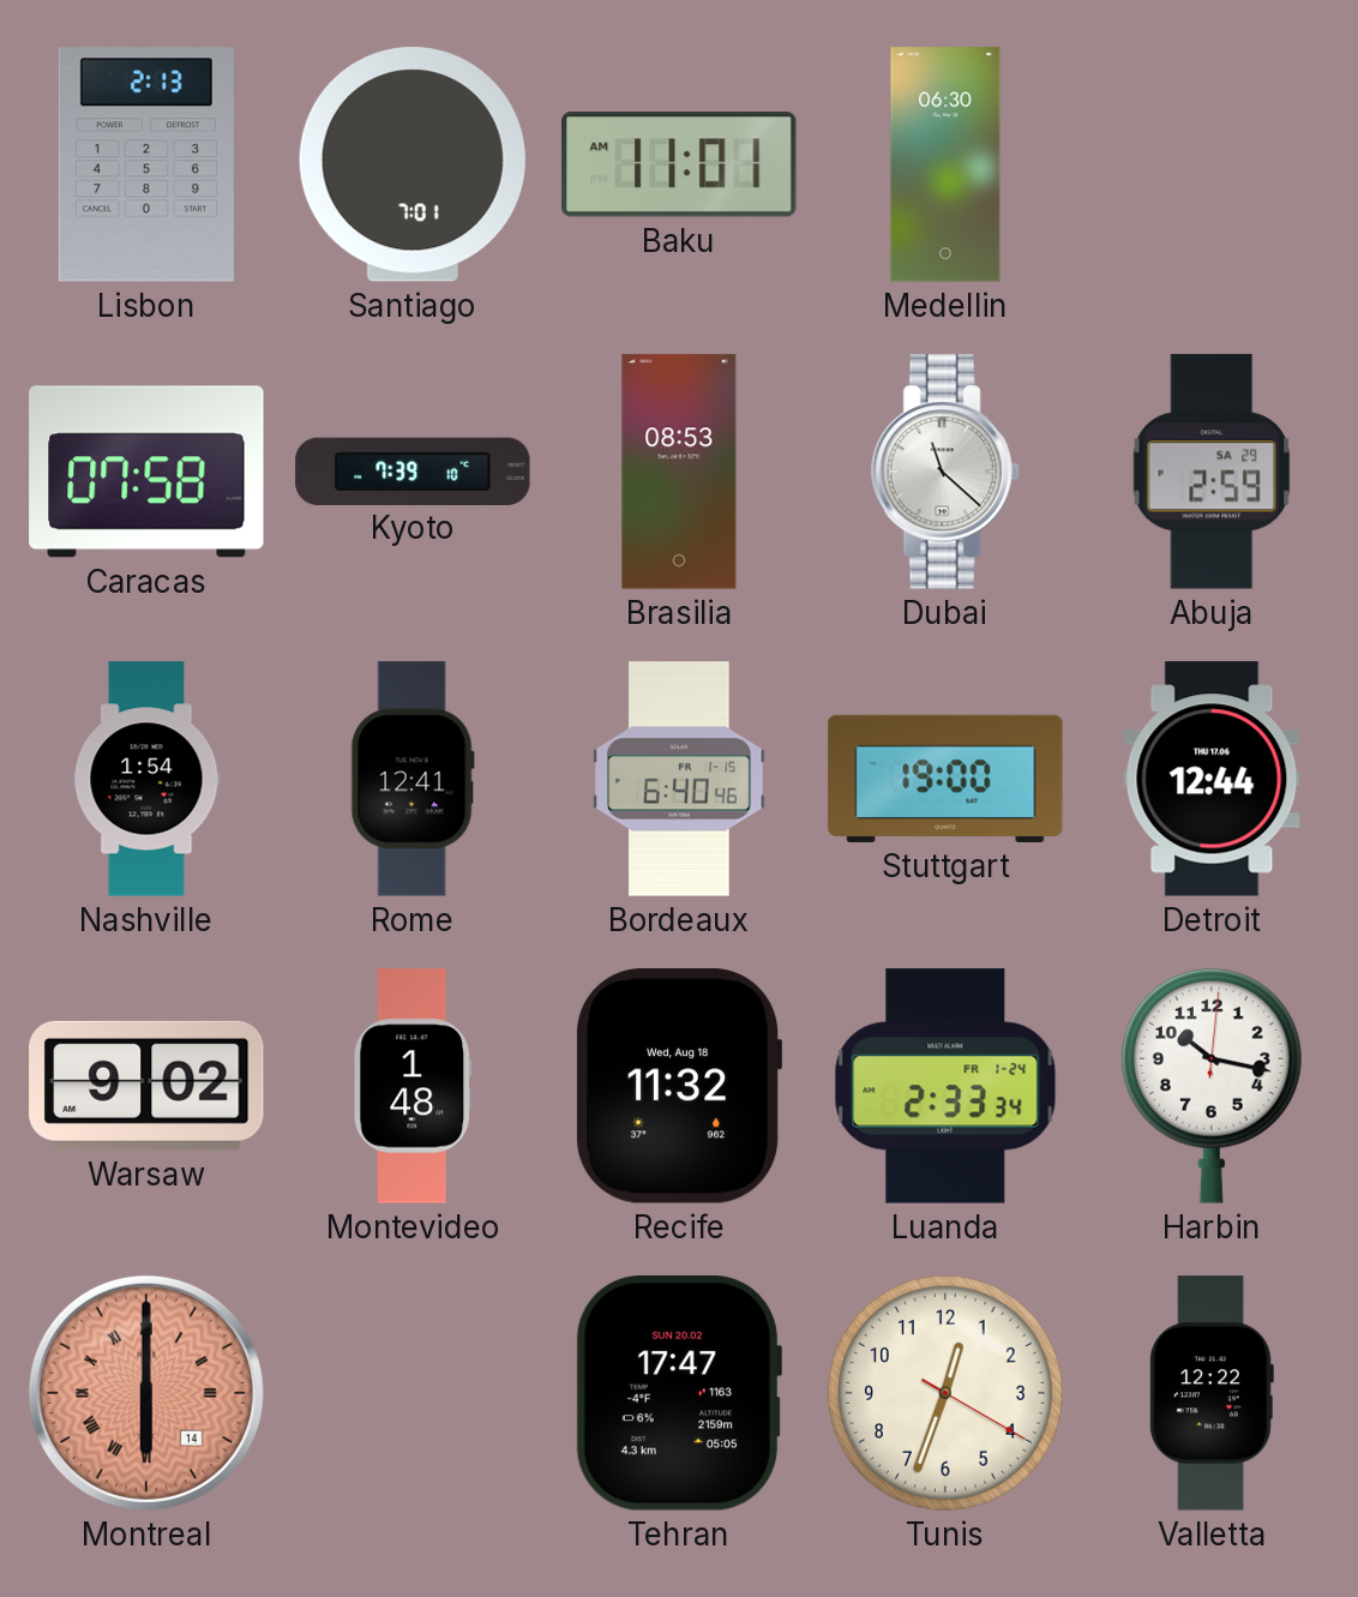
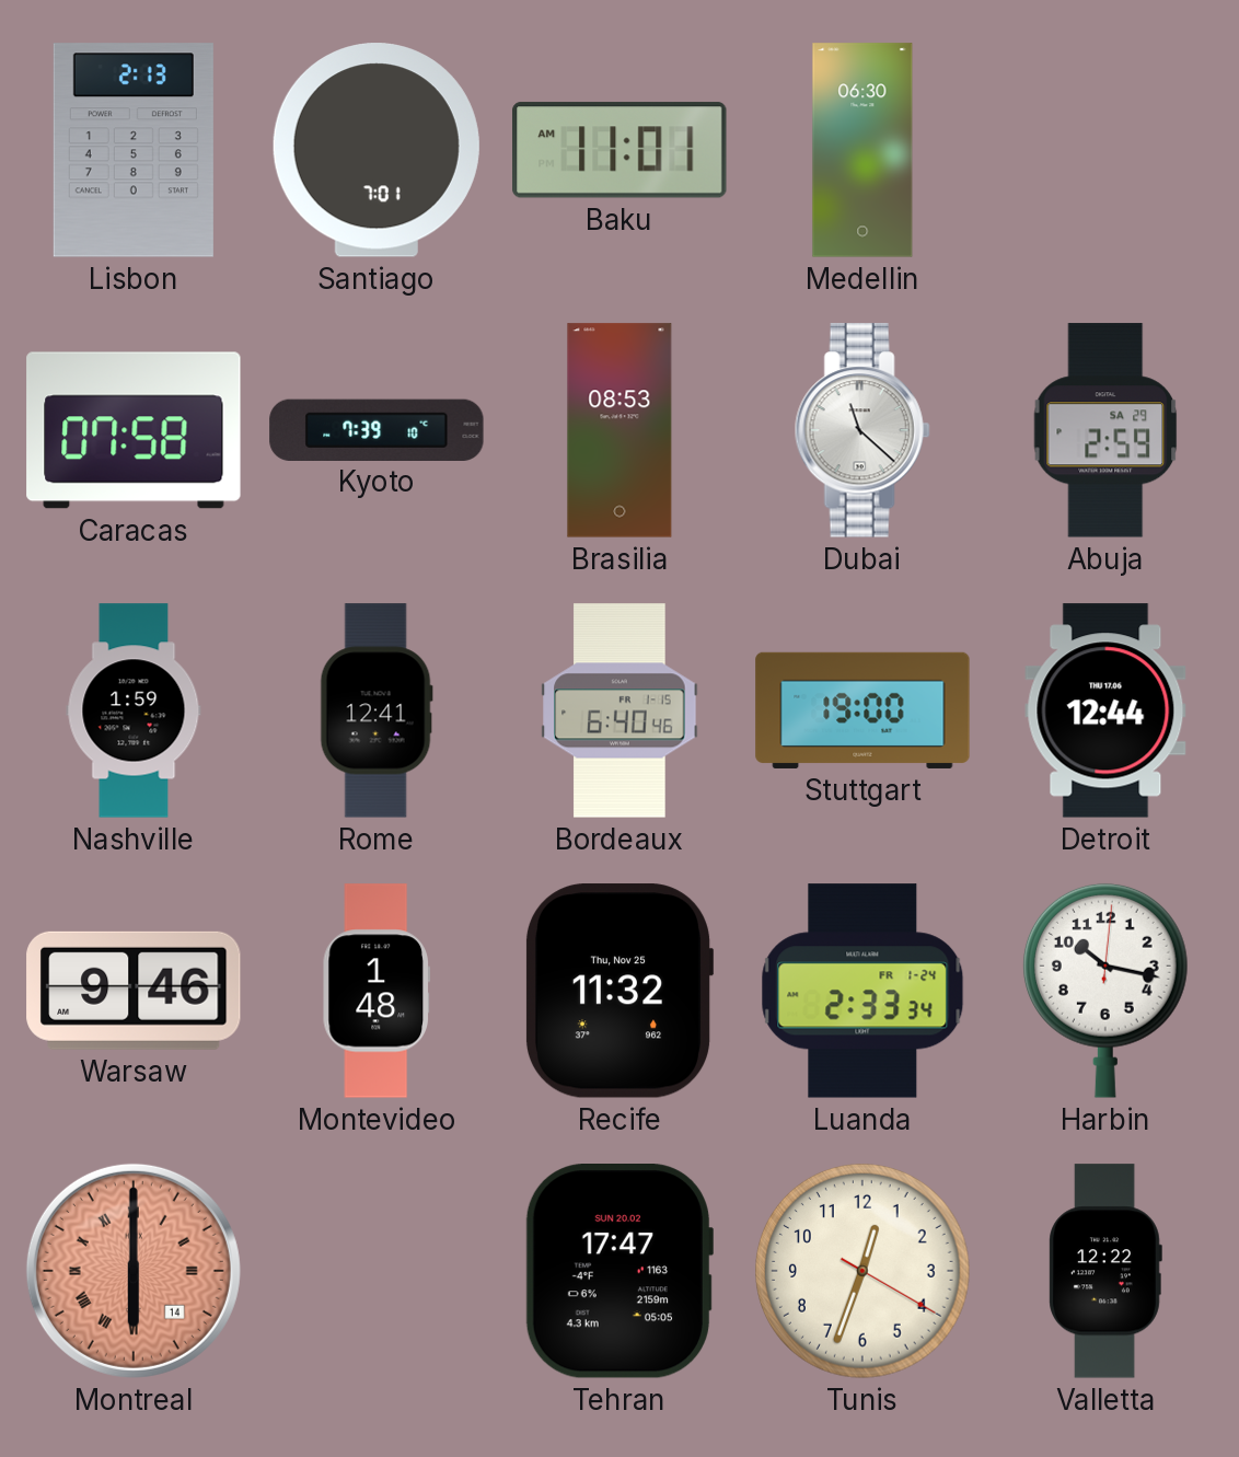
Nashville: 1:54 -> 1:59
Warsaw: 9:02 -> 9:46
Recife date: Wed, Aug 18 -> Thu, Nov 25
